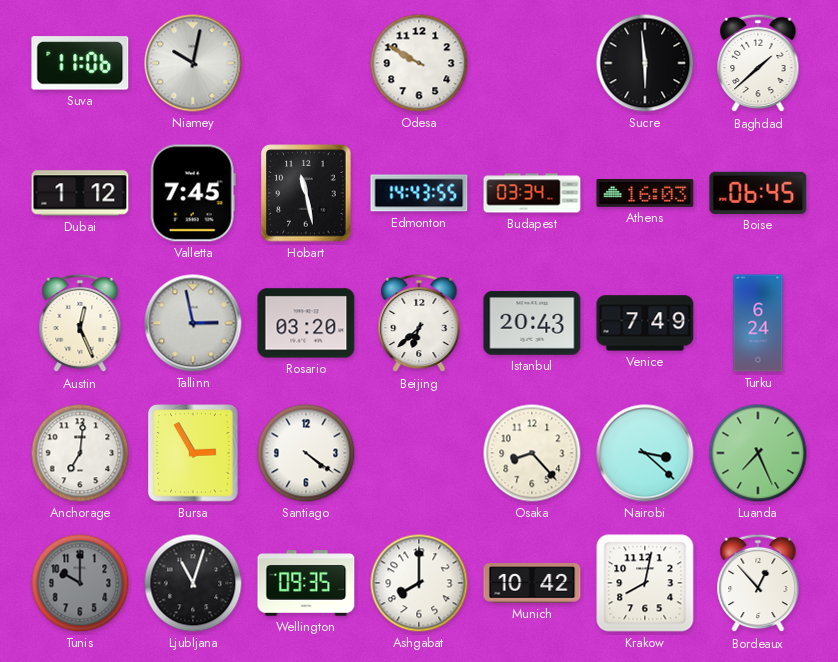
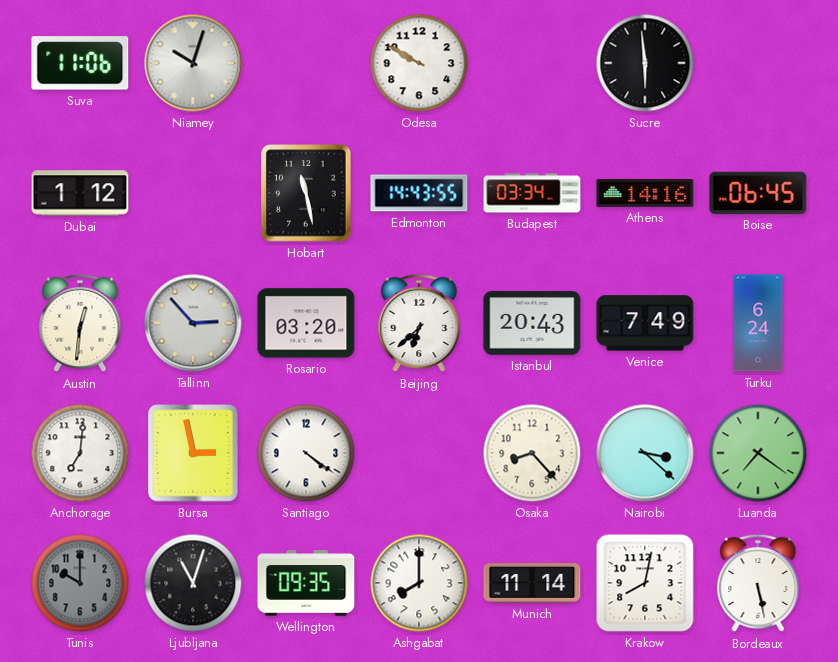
Niamey: 10:02 -> 10:03
Baghdad: 1:38 -> none
Valletta: 7:45 -> none
Athens: 16:03 -> 14:16
Austin: 12:26 -> 12:31
Tallinn: 2:58 -> 2:53
Bursa: 2:55 -> 2:58
Luanda: 7:26 -> 7:21
Munich: 10:42 -> 11:14
Bordeaux: 12:53 -> 5:28
